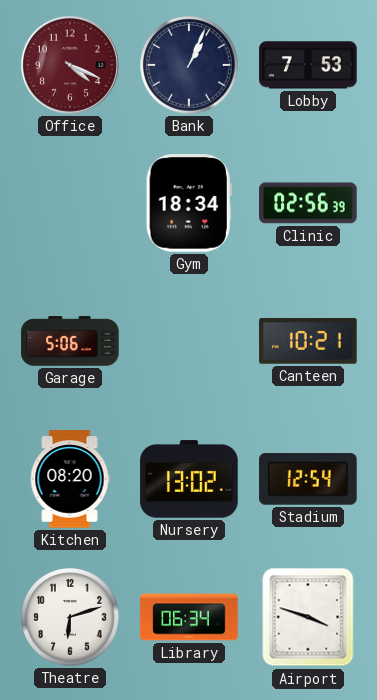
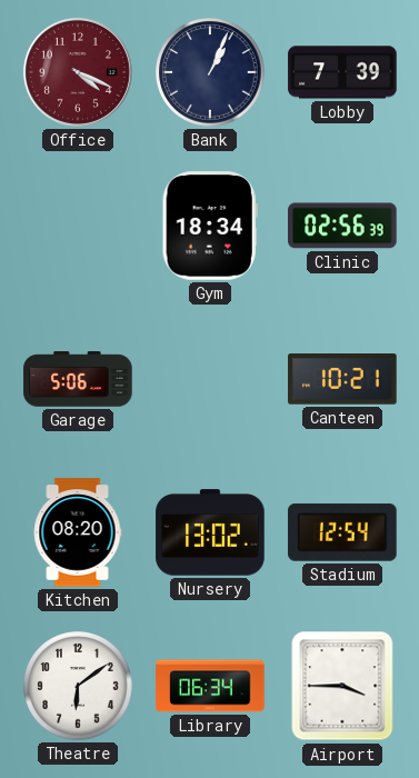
Lobby: 7:53 -> 7:39
Theatre: 6:12 -> 6:09
Airport: 3:48 -> 3:45
